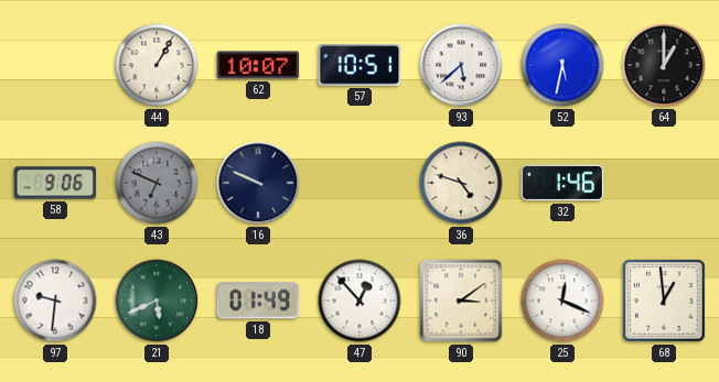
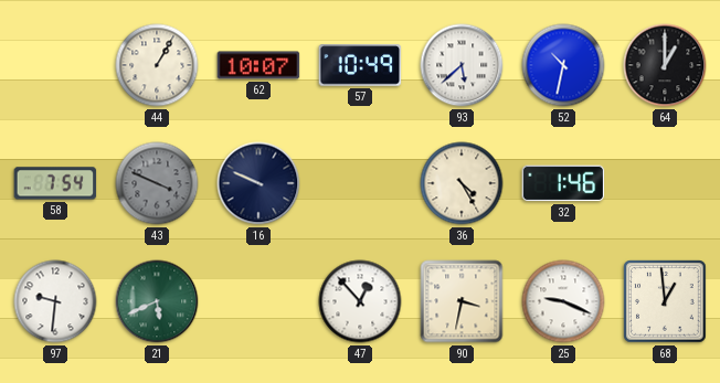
57: 10:51 -> 10:49
52: 5:32 -> 10:32
58: 9:06 -> 7:54
43: 6:49 -> 3:49
36: 4:48 -> 4:25
18: 01:49 -> none
90: 3:09 -> 3:32
25: 12:19 -> 9:19
